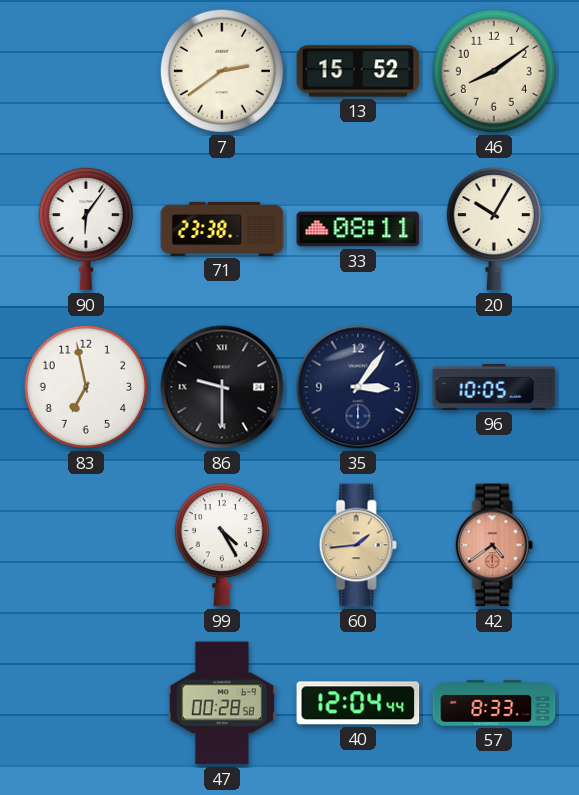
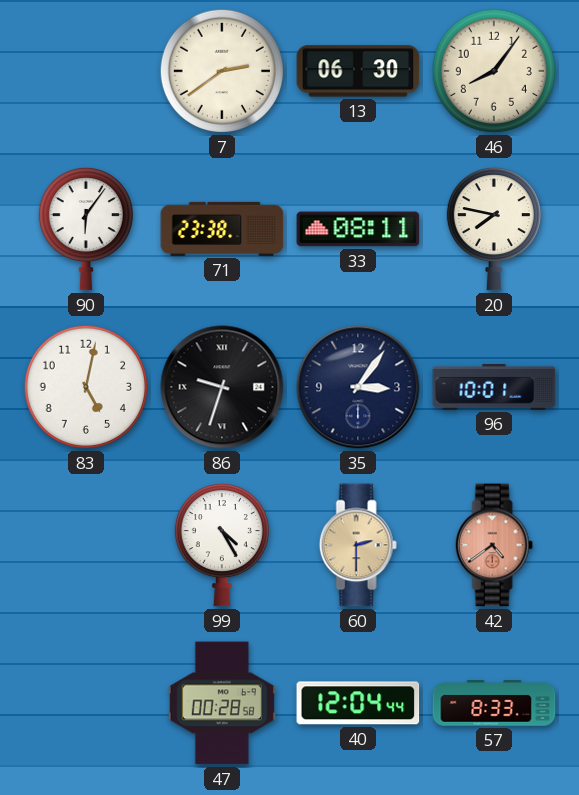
13: 15:52 -> 06:30
46: 8:09 -> 8:06
20: 10:05 -> 7:47
83: 6:58 -> 5:02
86: 9:30 -> 9:33
96: 10:05 -> 10:01
60: 1:44 -> 2:30
